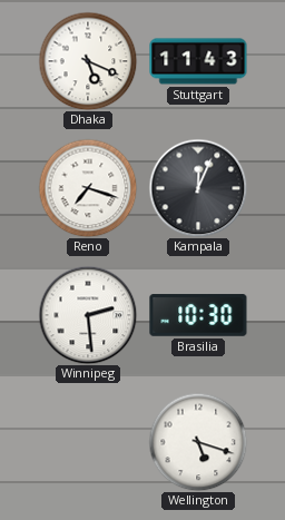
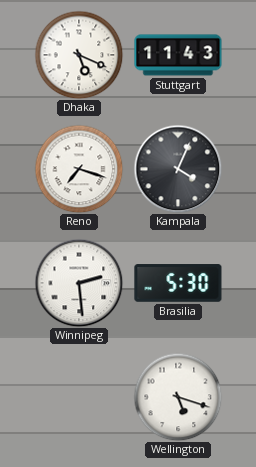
Kampala: 12:04 -> 4:04
Brasilia: 10:30 -> 5:30
